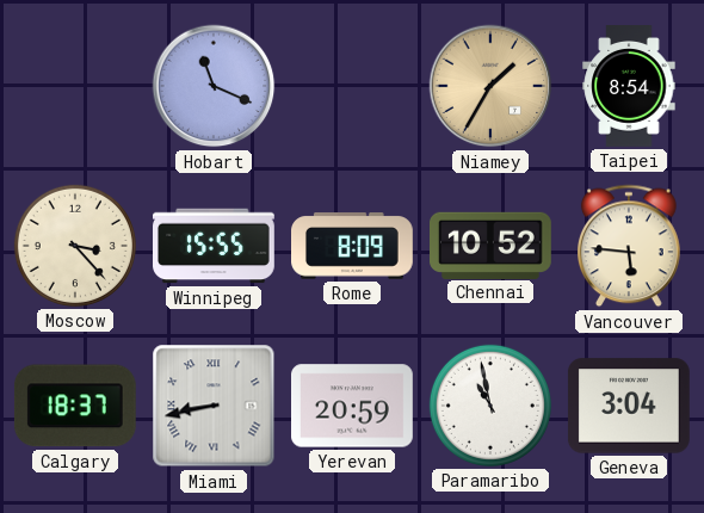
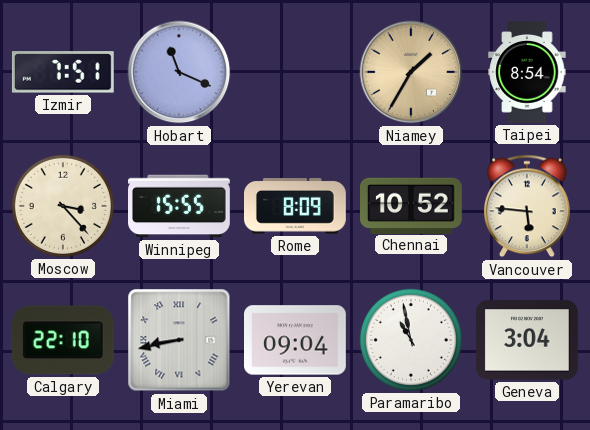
Izmir: none -> 7:51
Calgary: 18:37 -> 22:10
Yerevan: 20:59 -> 09:04
